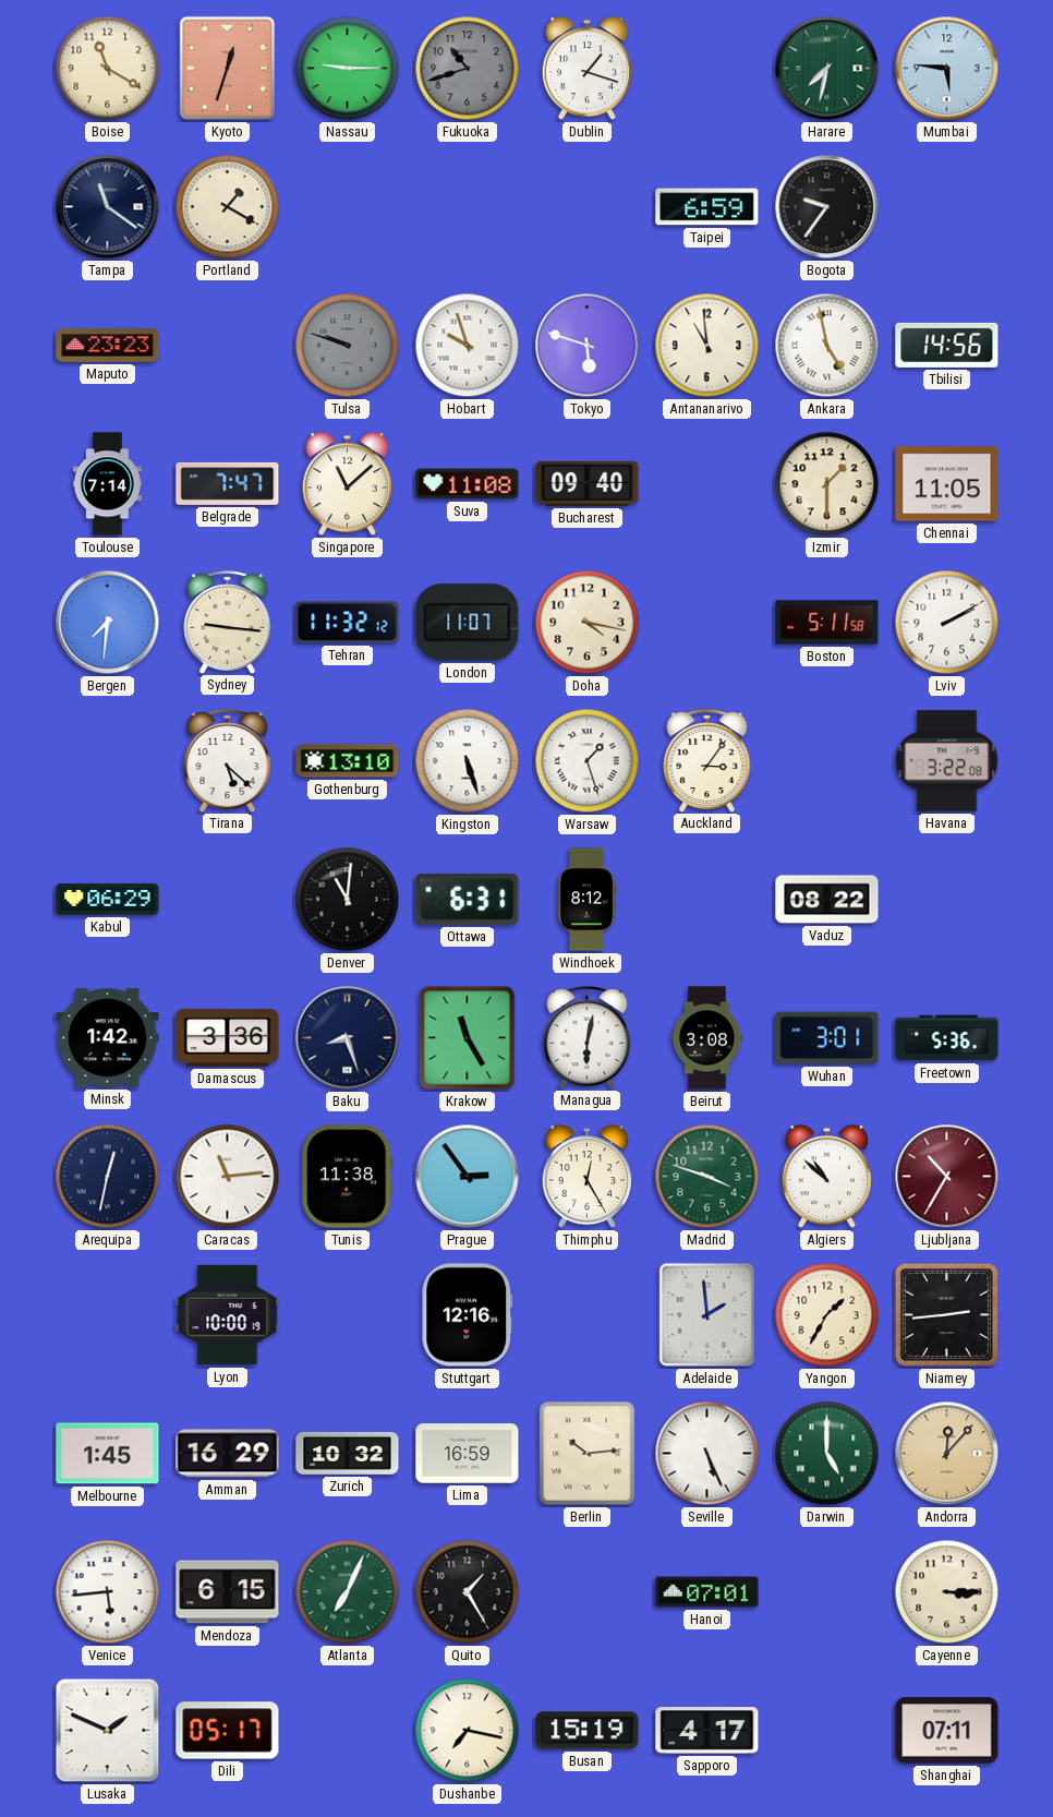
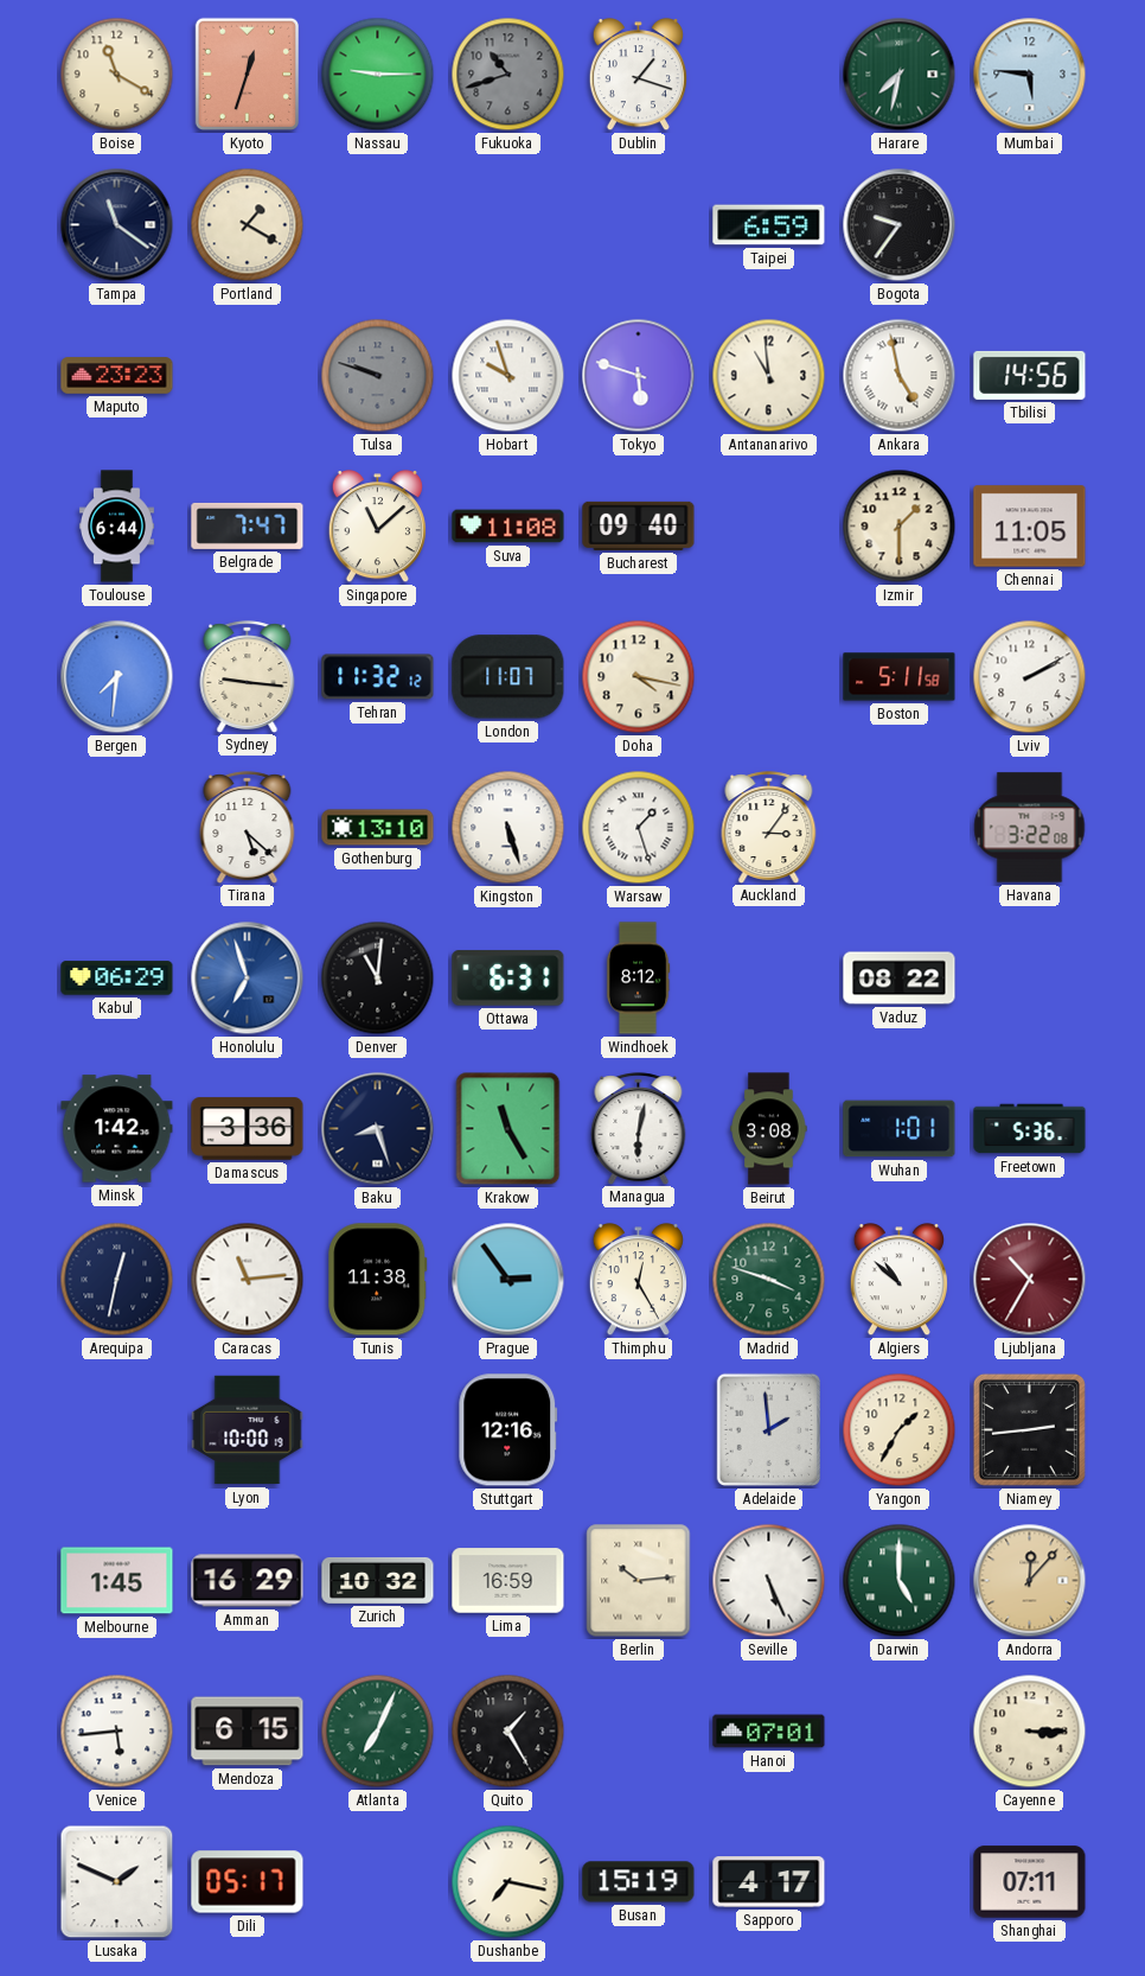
Toulouse: 7:14 -> 6:44
Honolulu: none -> 6:57
Wuhan: 3:01 -> 1:01
